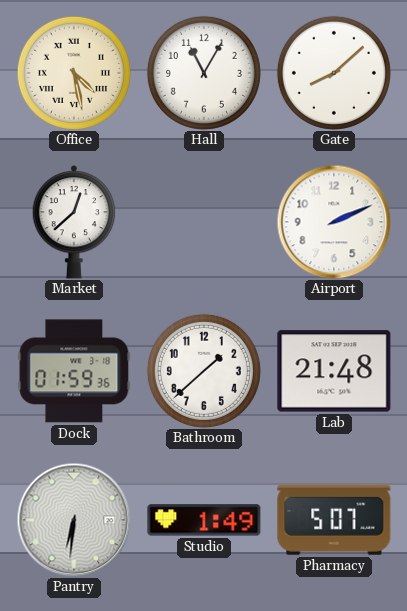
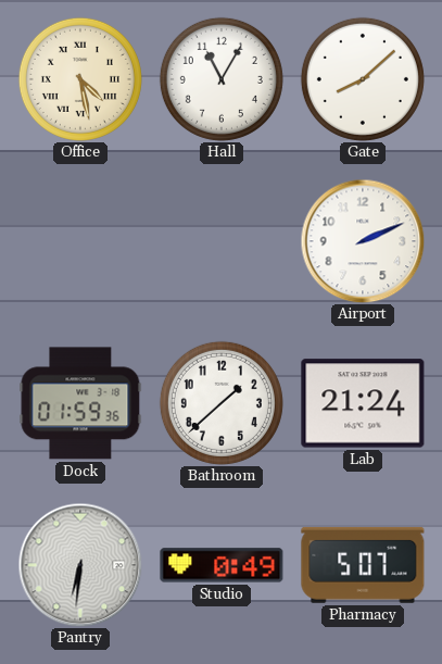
Market: 12:38 -> none
Lab: 21:48 -> 21:24
Studio: 1:49 -> 0:49
